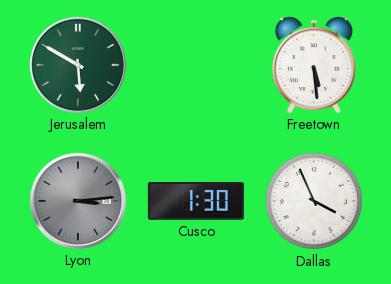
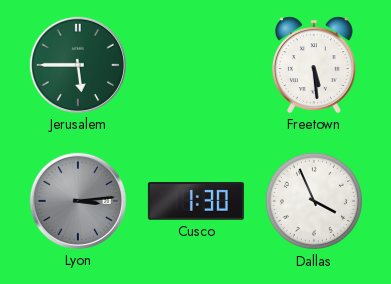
Jerusalem: 5:50 -> 5:45
